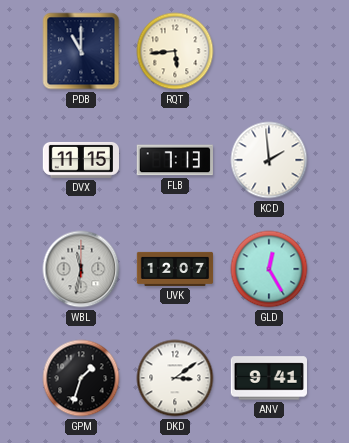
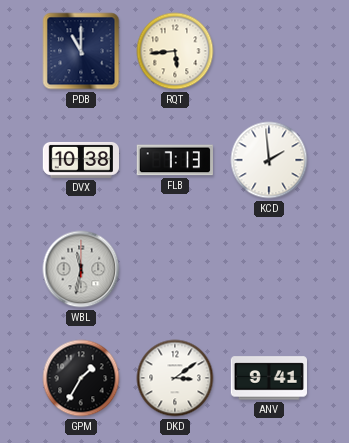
DVX: 11:15 -> 10:38
UVK: 12:07 -> none
GLD: 12:25 -> none
GPM: 1:33 -> 1:35
